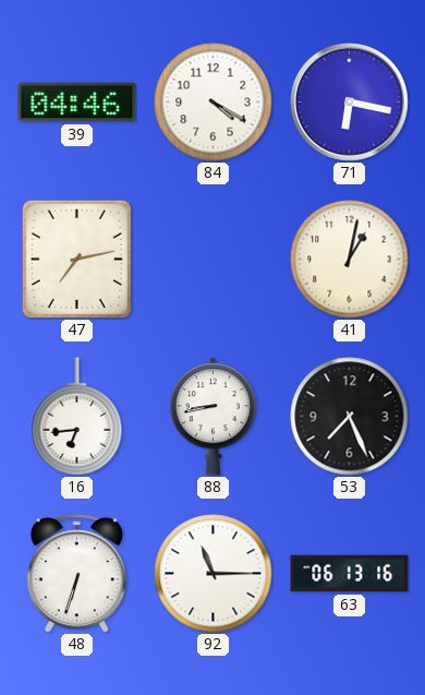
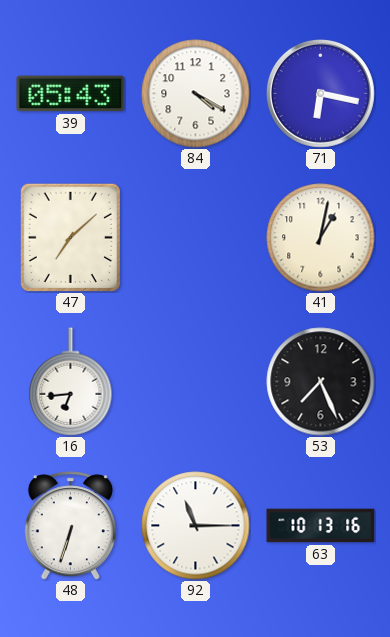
39: 04:46 -> 05:43
47: 7:13 -> 7:08
88: 8:43 -> none
63: 06:13 -> 10:13
